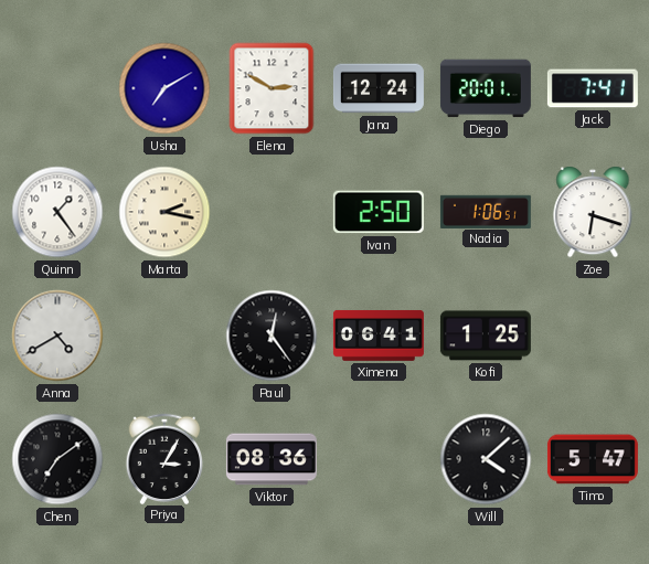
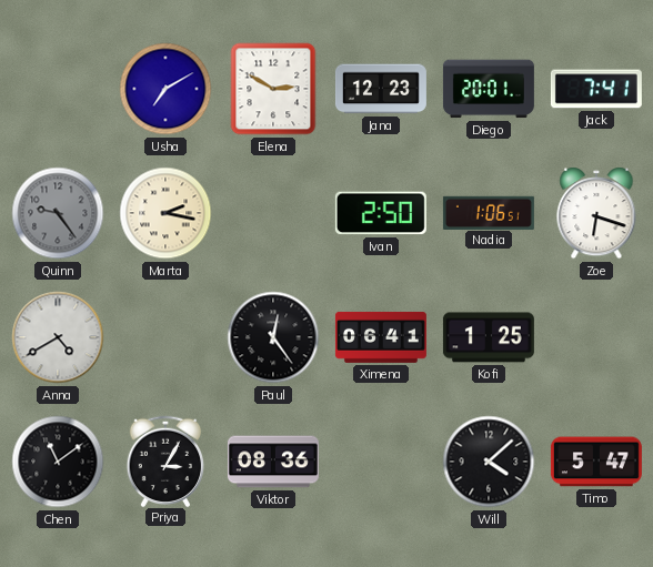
Jana: 12:24 -> 12:23
Quinn: 1:24 -> 9:24
Quinn dial: white -> grey
Chen: 7:09 -> 11:09
